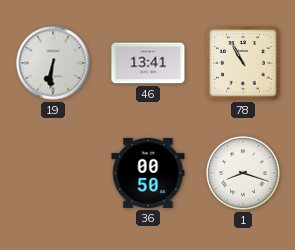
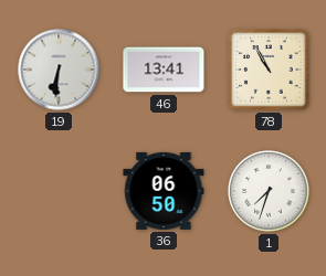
36: 00:50 -> 06:50
1: 8:18 -> 7:33
